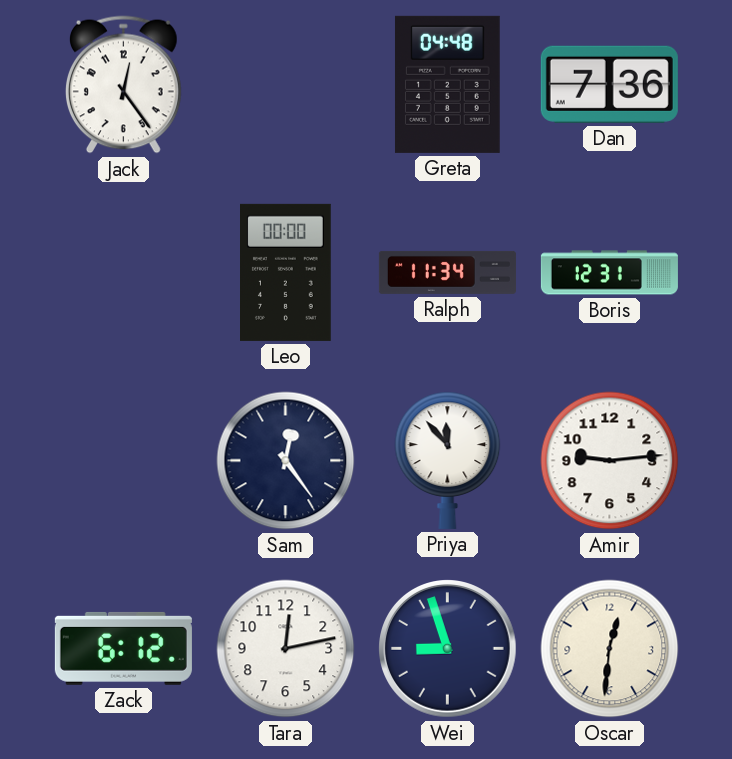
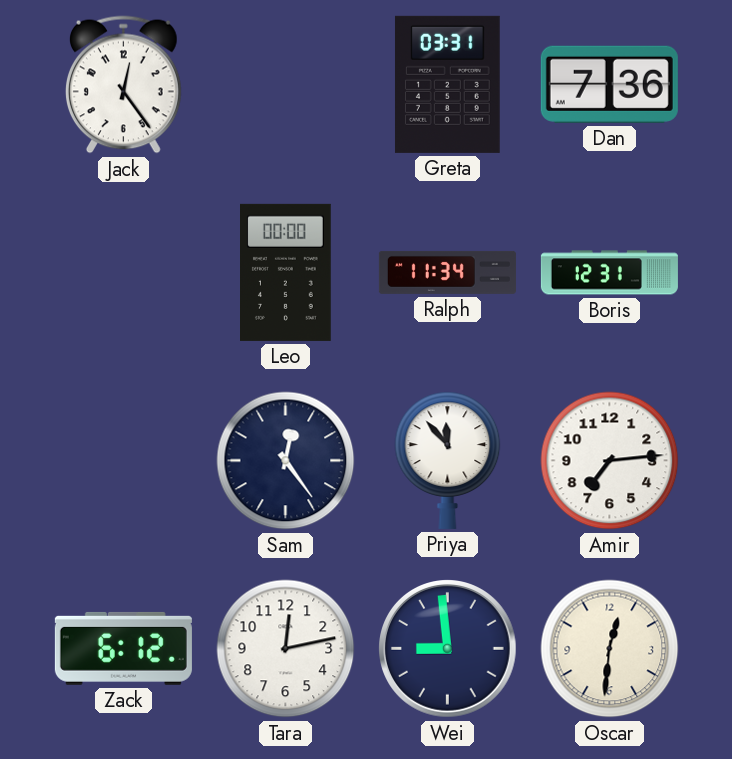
Greta: 04:48 -> 03:31
Amir: 9:14 -> 7:14
Wei: 8:57 -> 8:59
